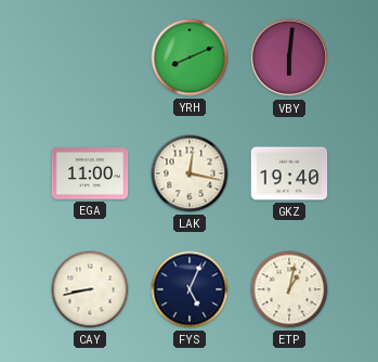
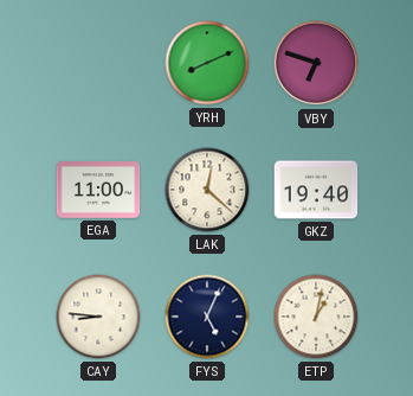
VBY: 6:01 -> 6:48
LAK: 12:17 -> 12:22
CAY: 8:43 -> 8:46
